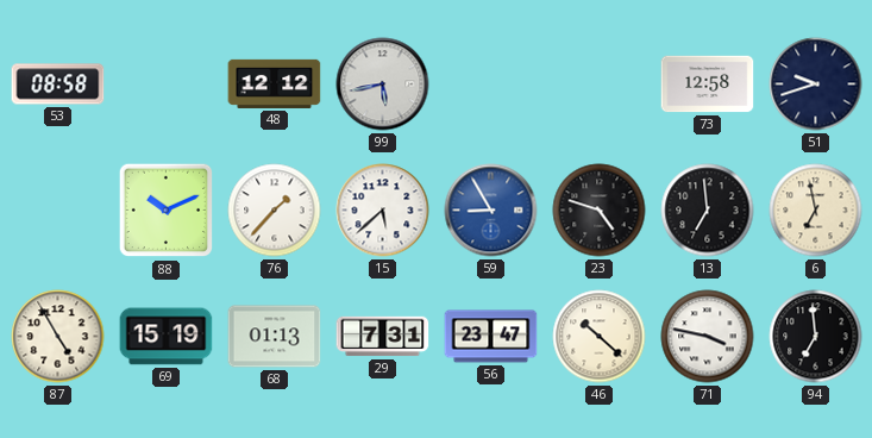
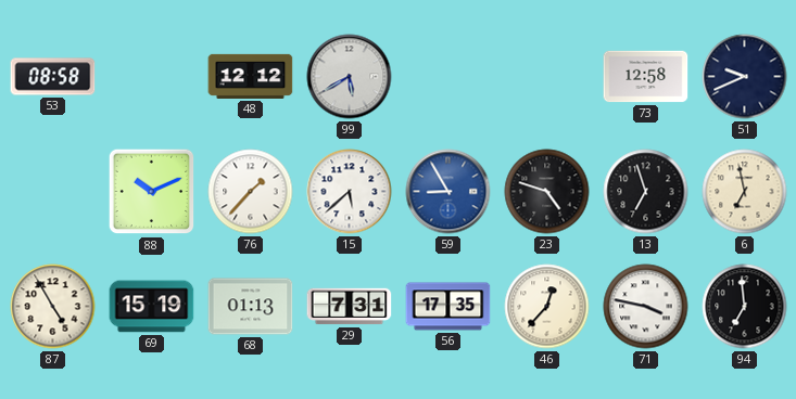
99: 5:43 -> 5:40
51: 9:42 -> 9:41
13: 6:59 -> 6:57
56: 23:47 -> 17:35
46: 10:22 -> 12:37
